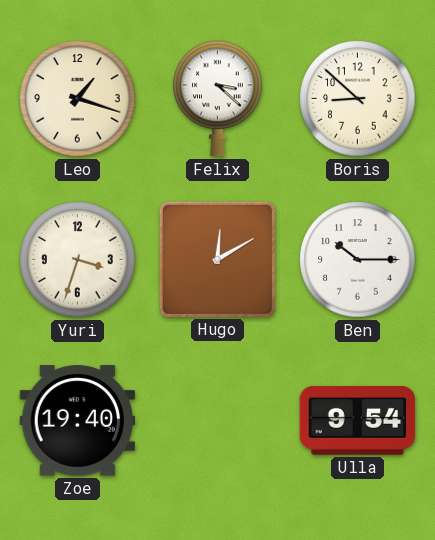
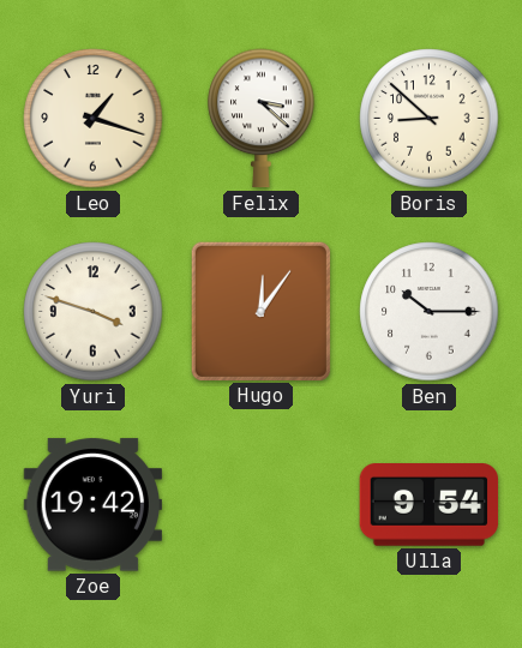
Yuri: 3:33 -> 3:48
Hugo: 12:10 -> 12:06
Zoe: 19:40 -> 19:42
